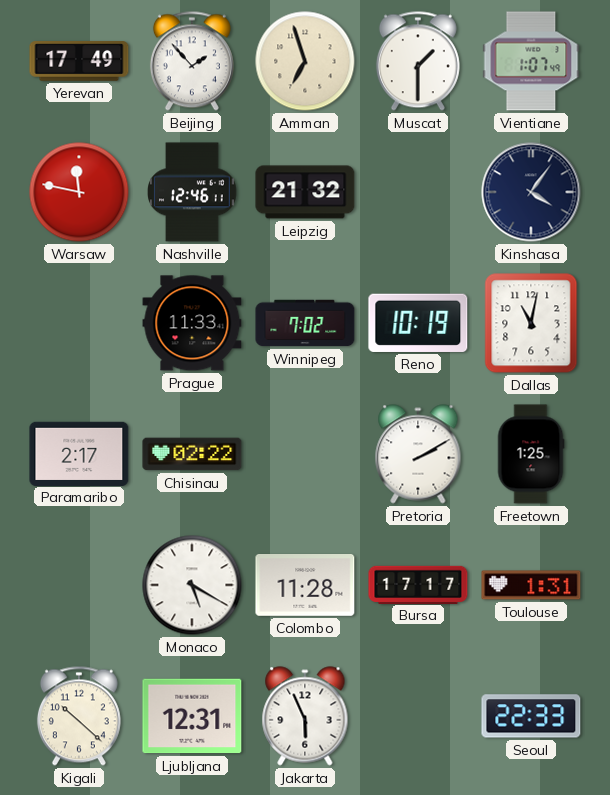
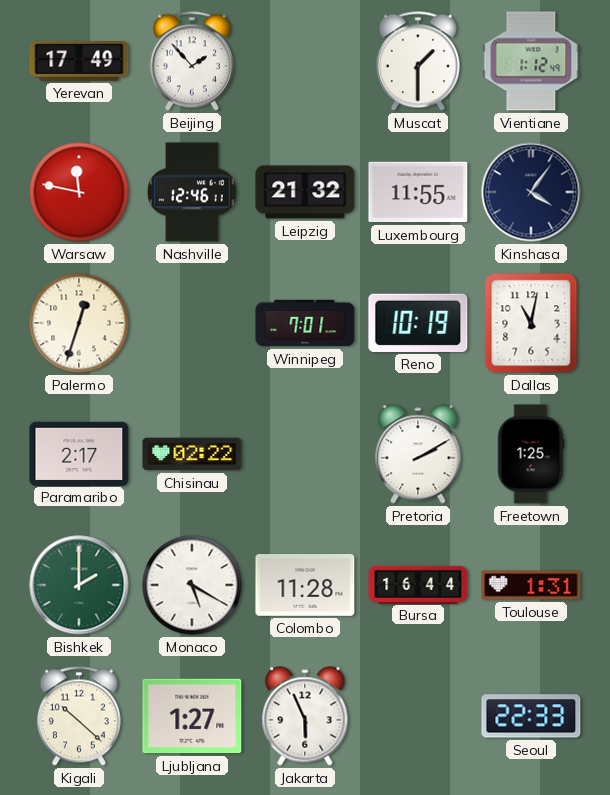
Amman: 6:57 -> none
Vientiane: 1:07 -> 1:12
Luxembourg: none -> 11:55
Palermo: none -> 12:33
Prague: 11:33 -> none
Winnipeg: 7:02 -> 7:01
Bishkek: none -> 2:00
Bursa: 17:17 -> 16:44
Ljubljana: 12:31 -> 1:27
